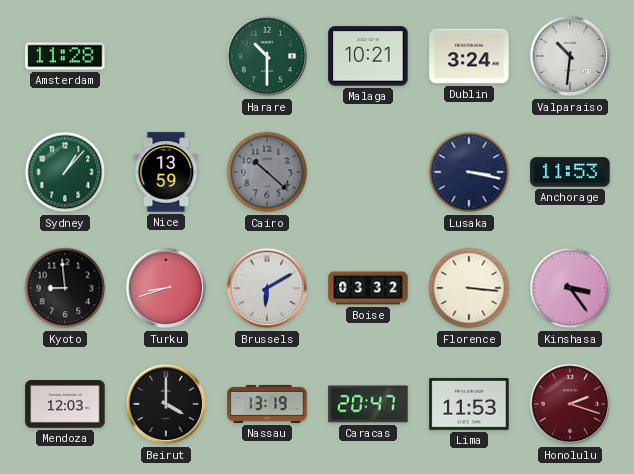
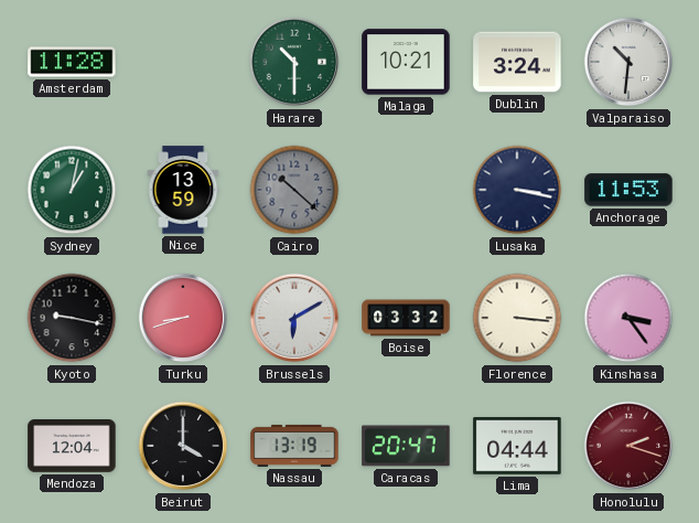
Sydney: 1:07 -> 1:02
Kyoto: 8:59 -> 9:17
Mendoza: 12:03 -> 12:04
Lima: 11:53 -> 04:44
